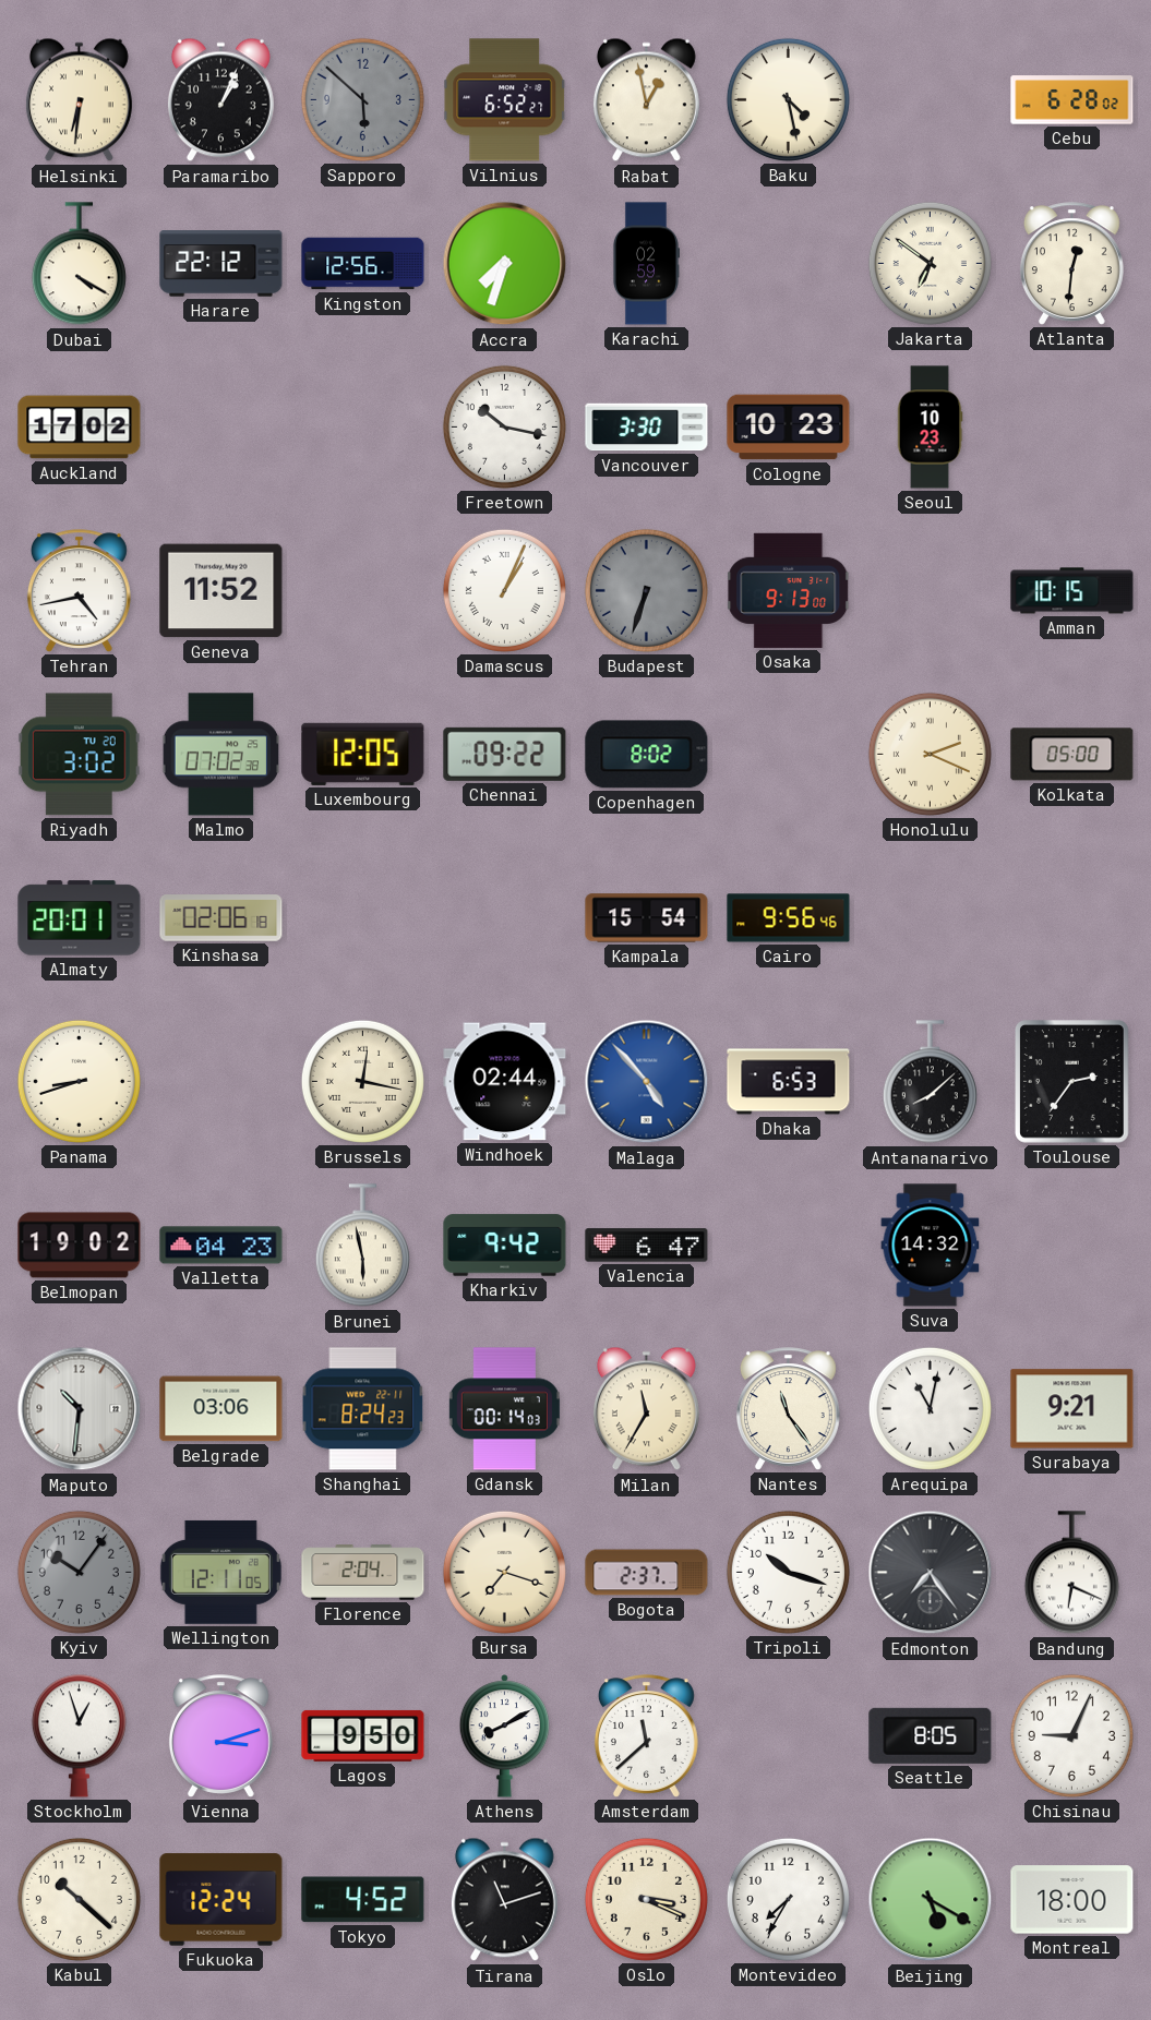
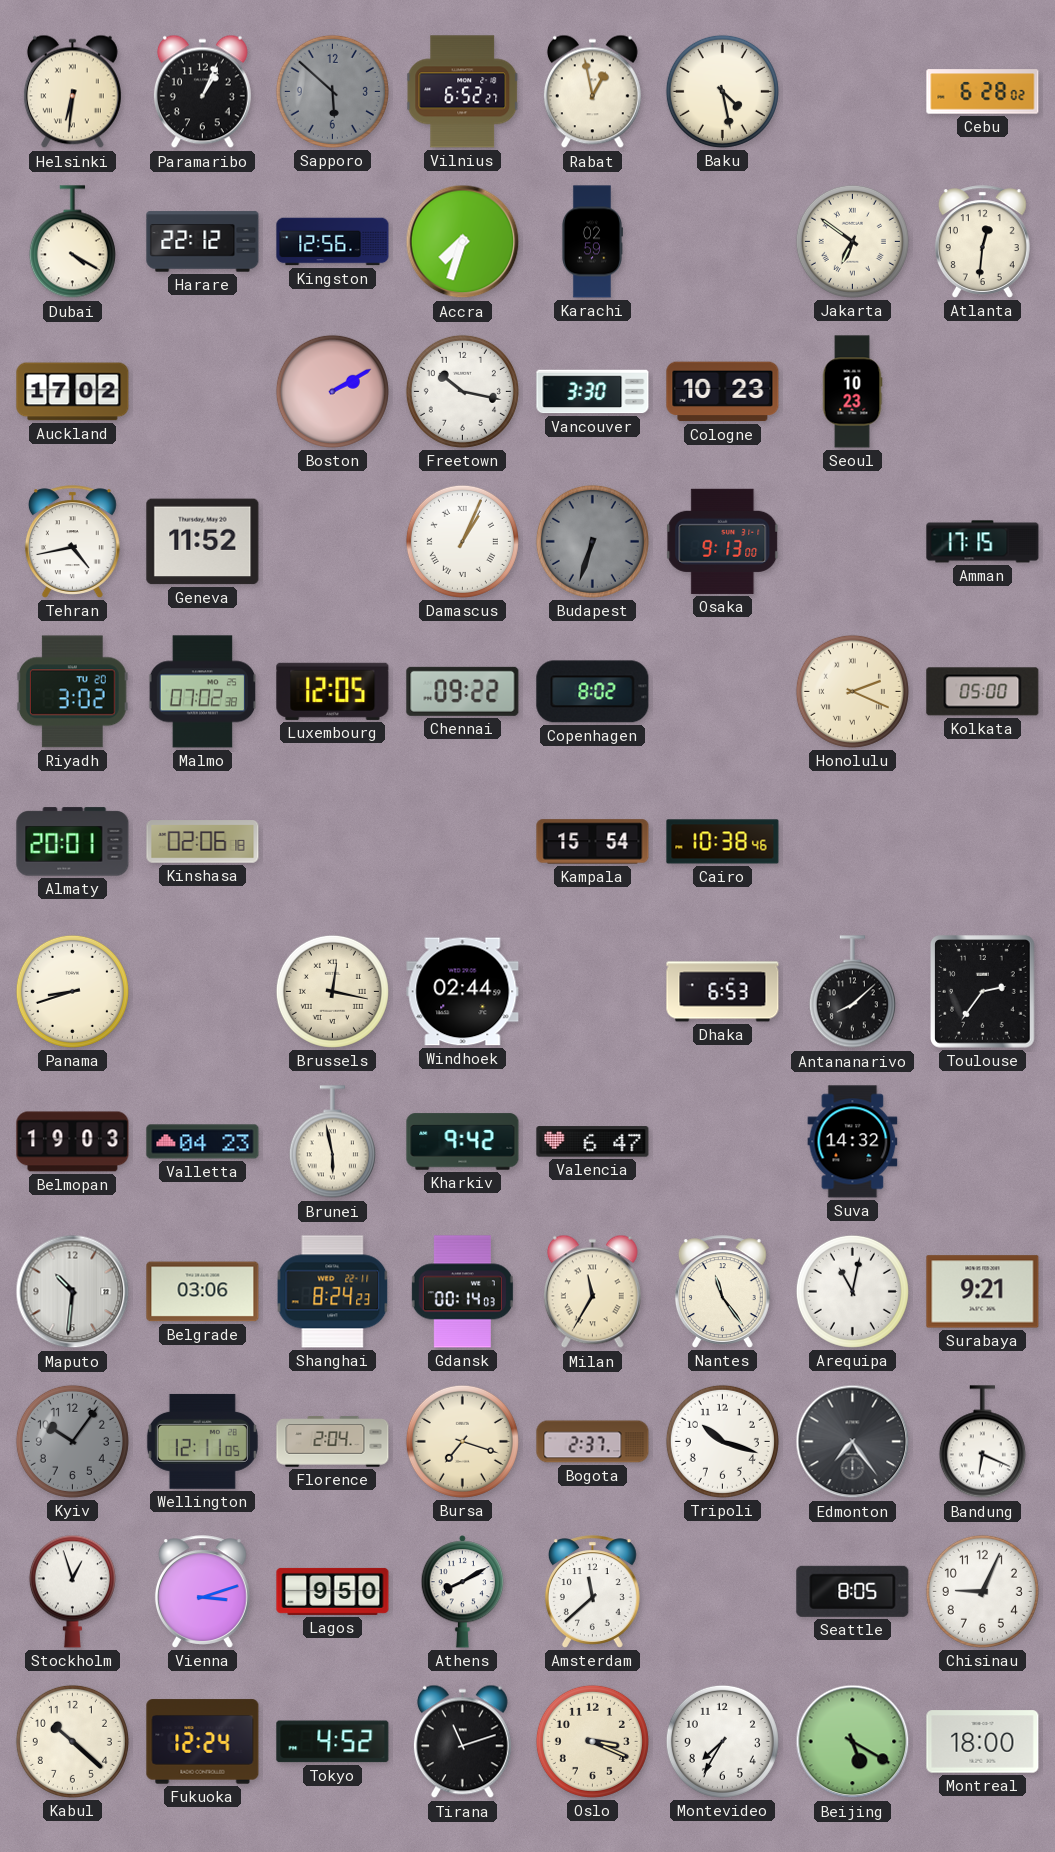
Boston: none -> 2:10
Amman: 10:15 -> 17:15
Cairo: 9:56 -> 10:38
Malaga: 4:53 -> none
Belmopan: 19:02 -> 19:03
